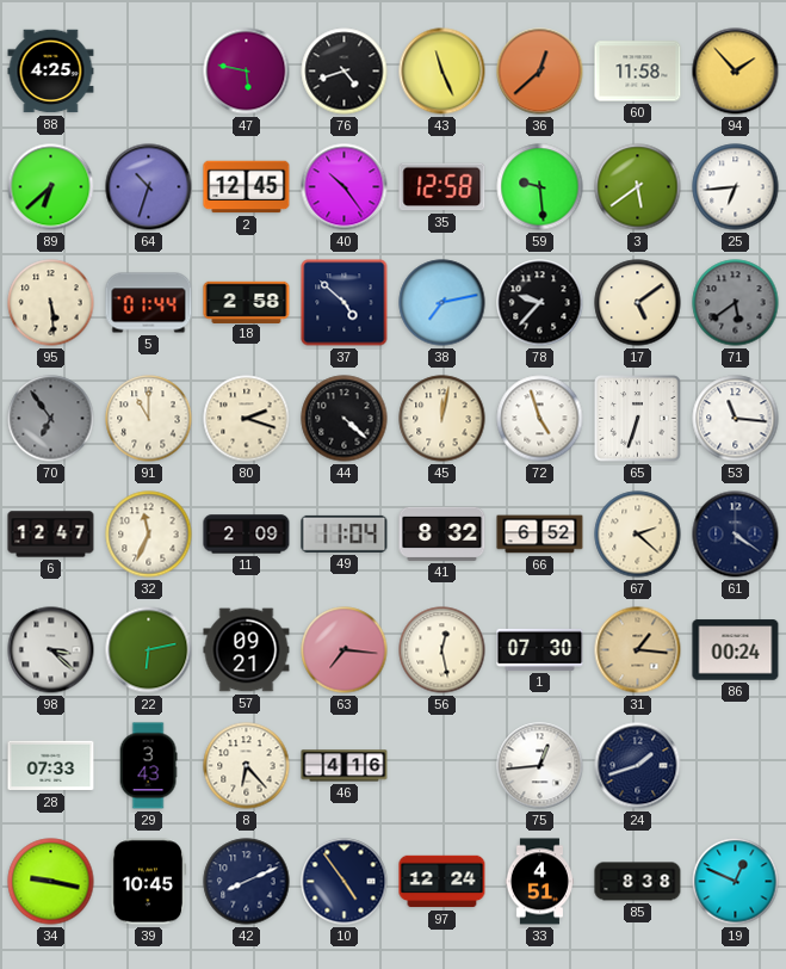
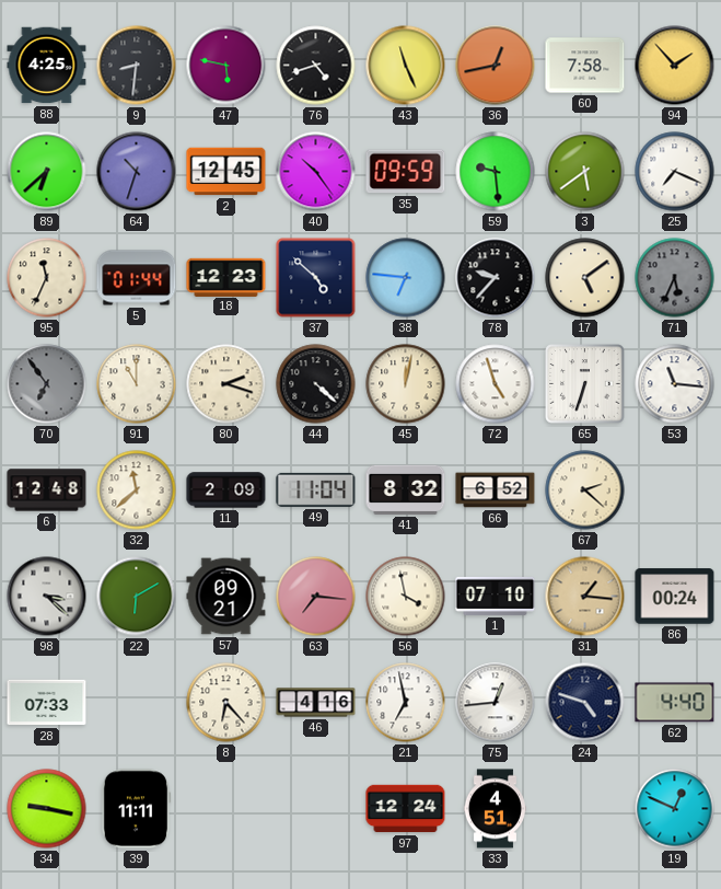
9: none -> 8:31
36: 12:38 -> 12:43
60: 11:58 -> 7:58
35: 12:58 -> 09:59
25: 6:44 -> 7:19
95: 5:29 -> 11:34
18: 2:58 -> 12:23
38: 7:13 -> 6:46
71: 5:39 -> 5:34
6: 12:47 -> 12:48
32: 11:34 -> 11:38
61: 4:21 -> none
22: 6:13 -> 6:10
56: 12:28 -> 3:58
1: 07:30 -> 07:10
29: 3:43 -> none
21: none -> 6:58
24: 1:42 -> 4:48
62: none -> 4:40
39: 10:45 -> 11:11
42: 8:11 -> none
10: 4:54 -> none
85: 8:38 -> none
